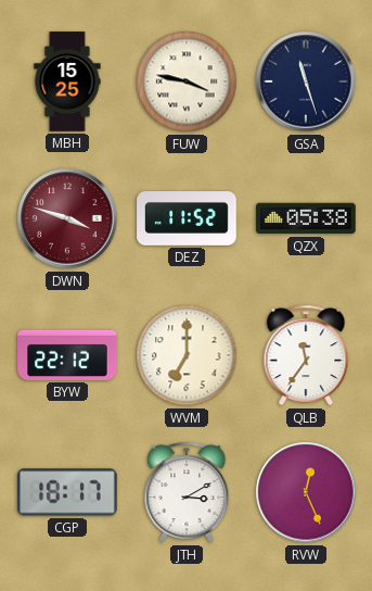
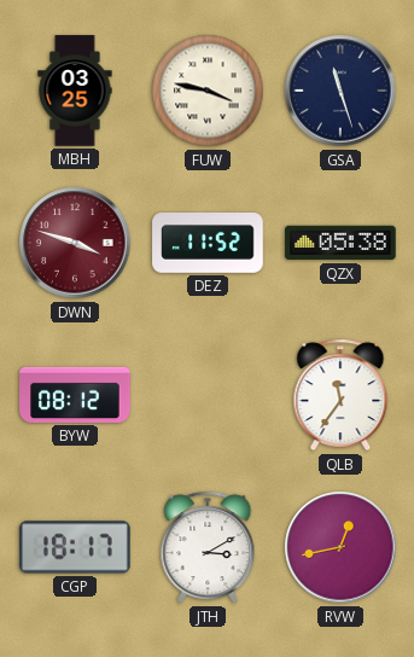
MBH: 15:25 -> 03:25
BYW: 22:12 -> 08:12
WVM: 7:00 -> none
RVW: 12:26 -> 12:43
